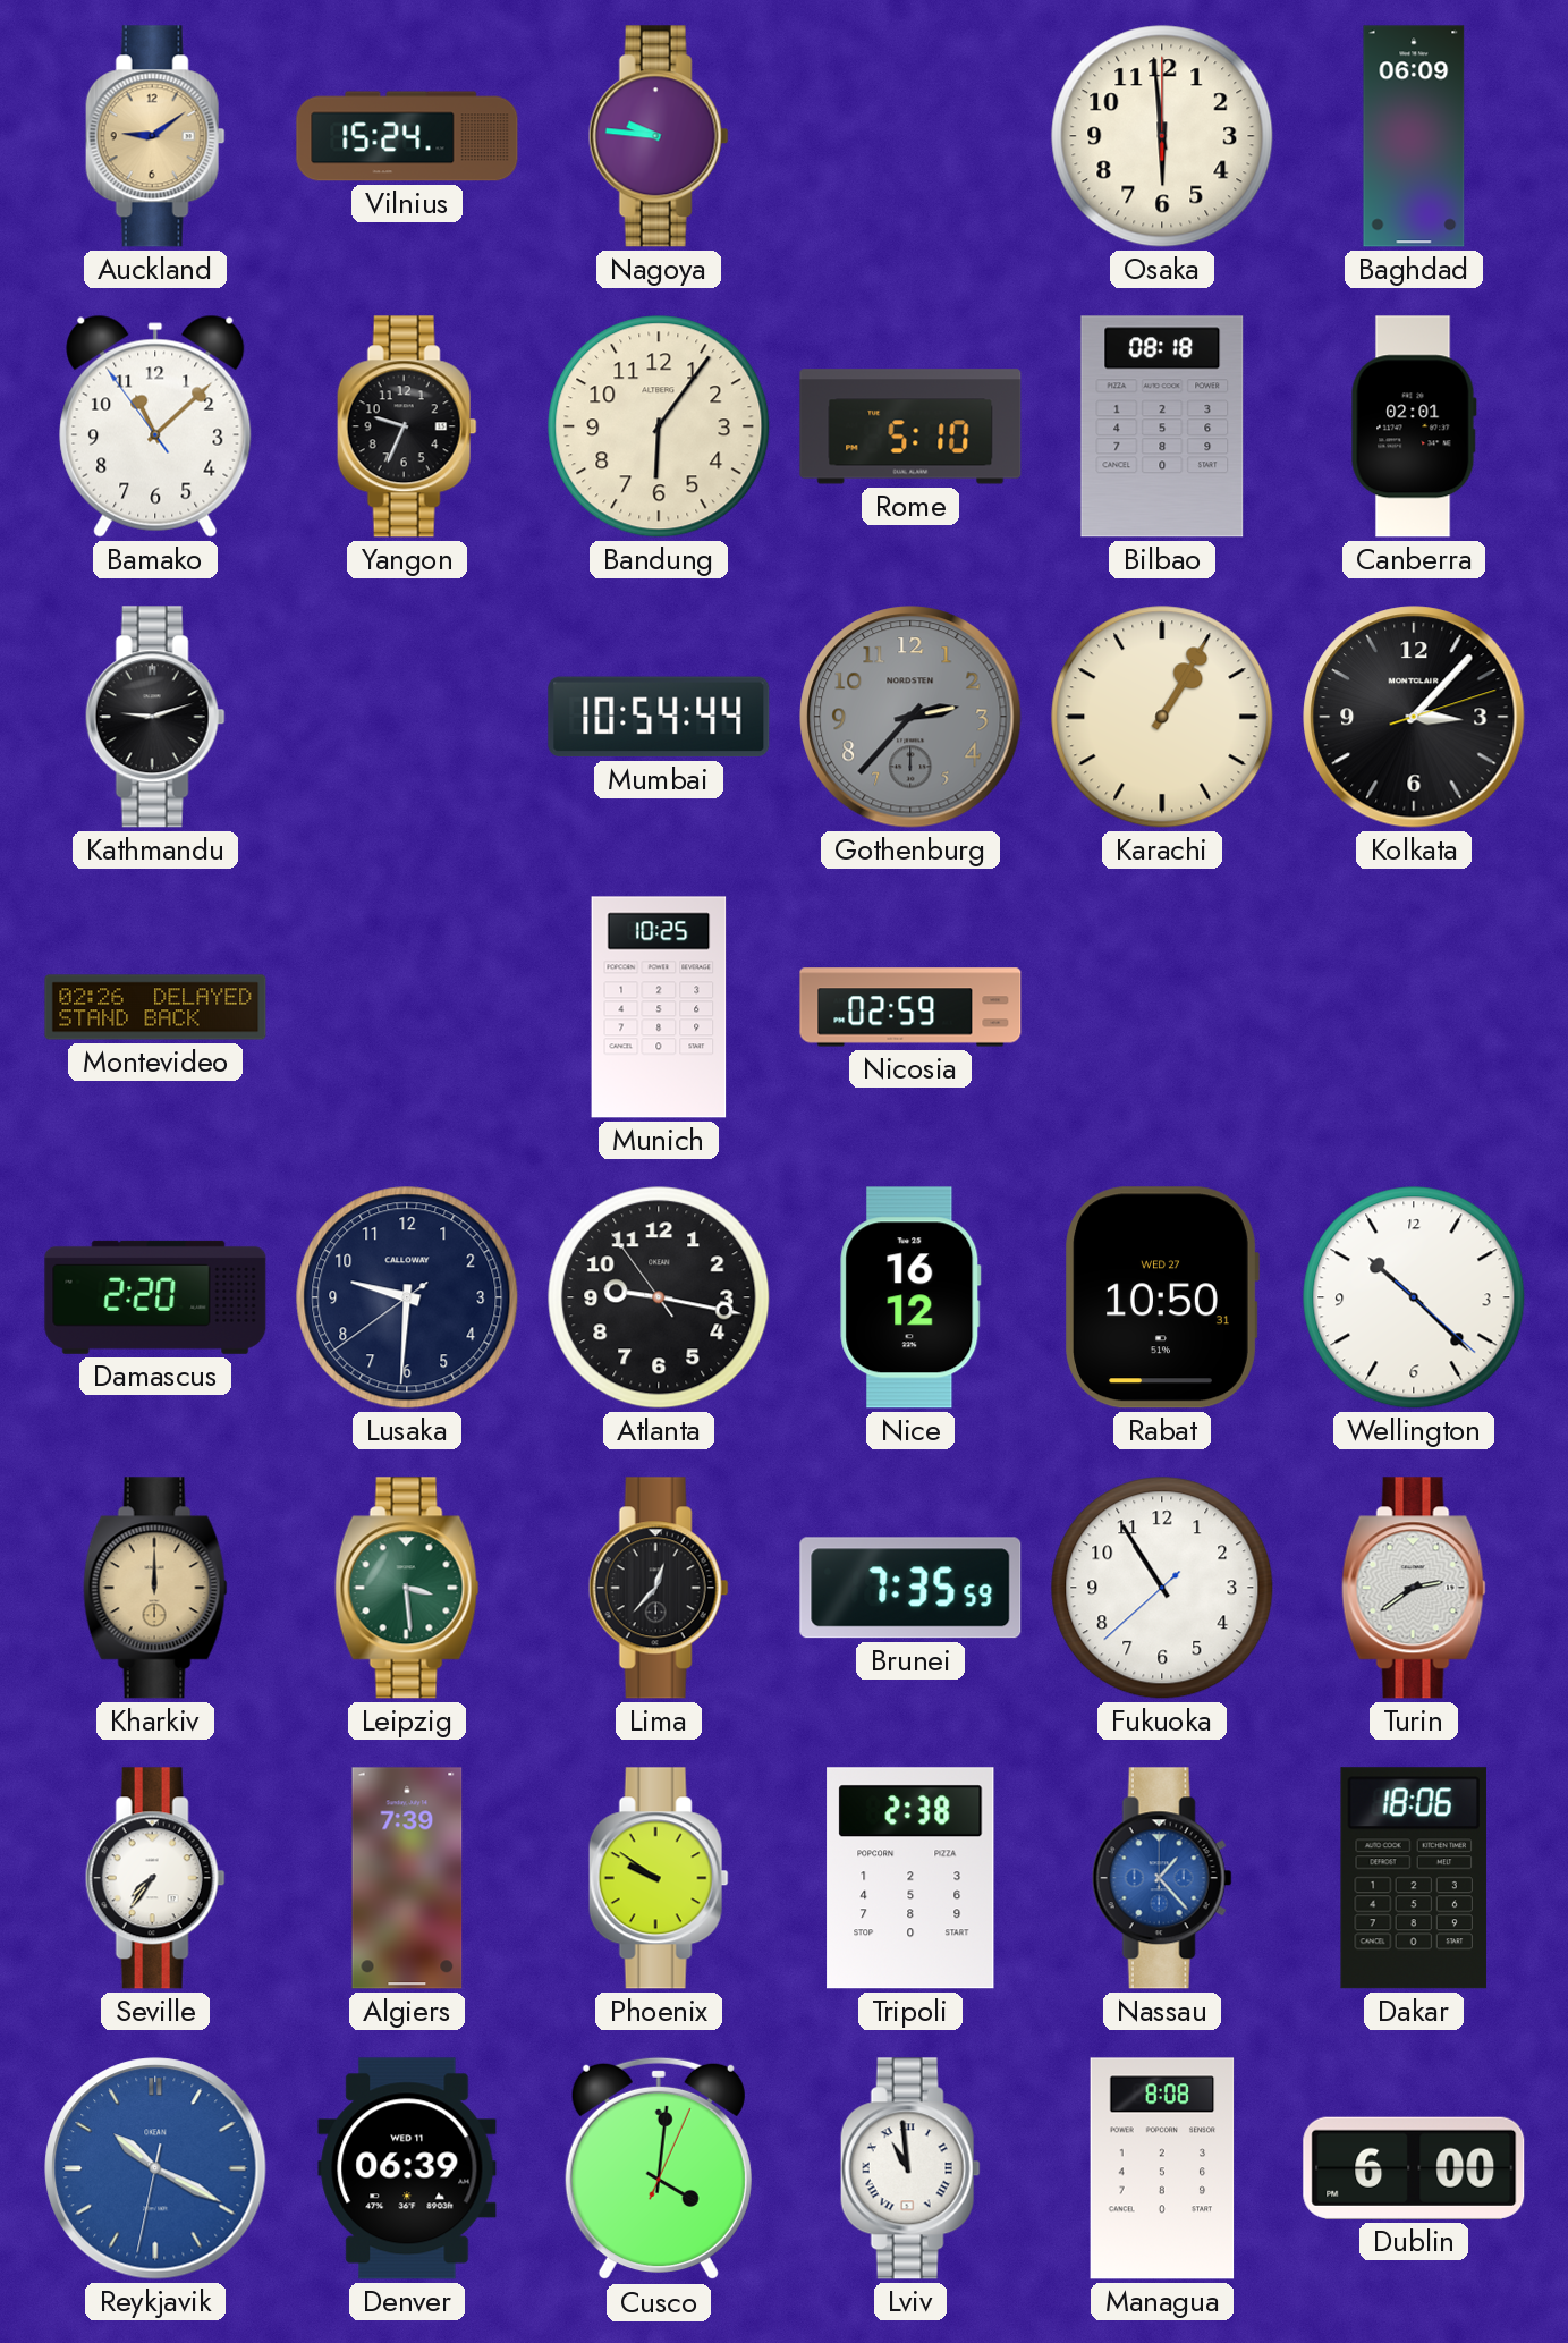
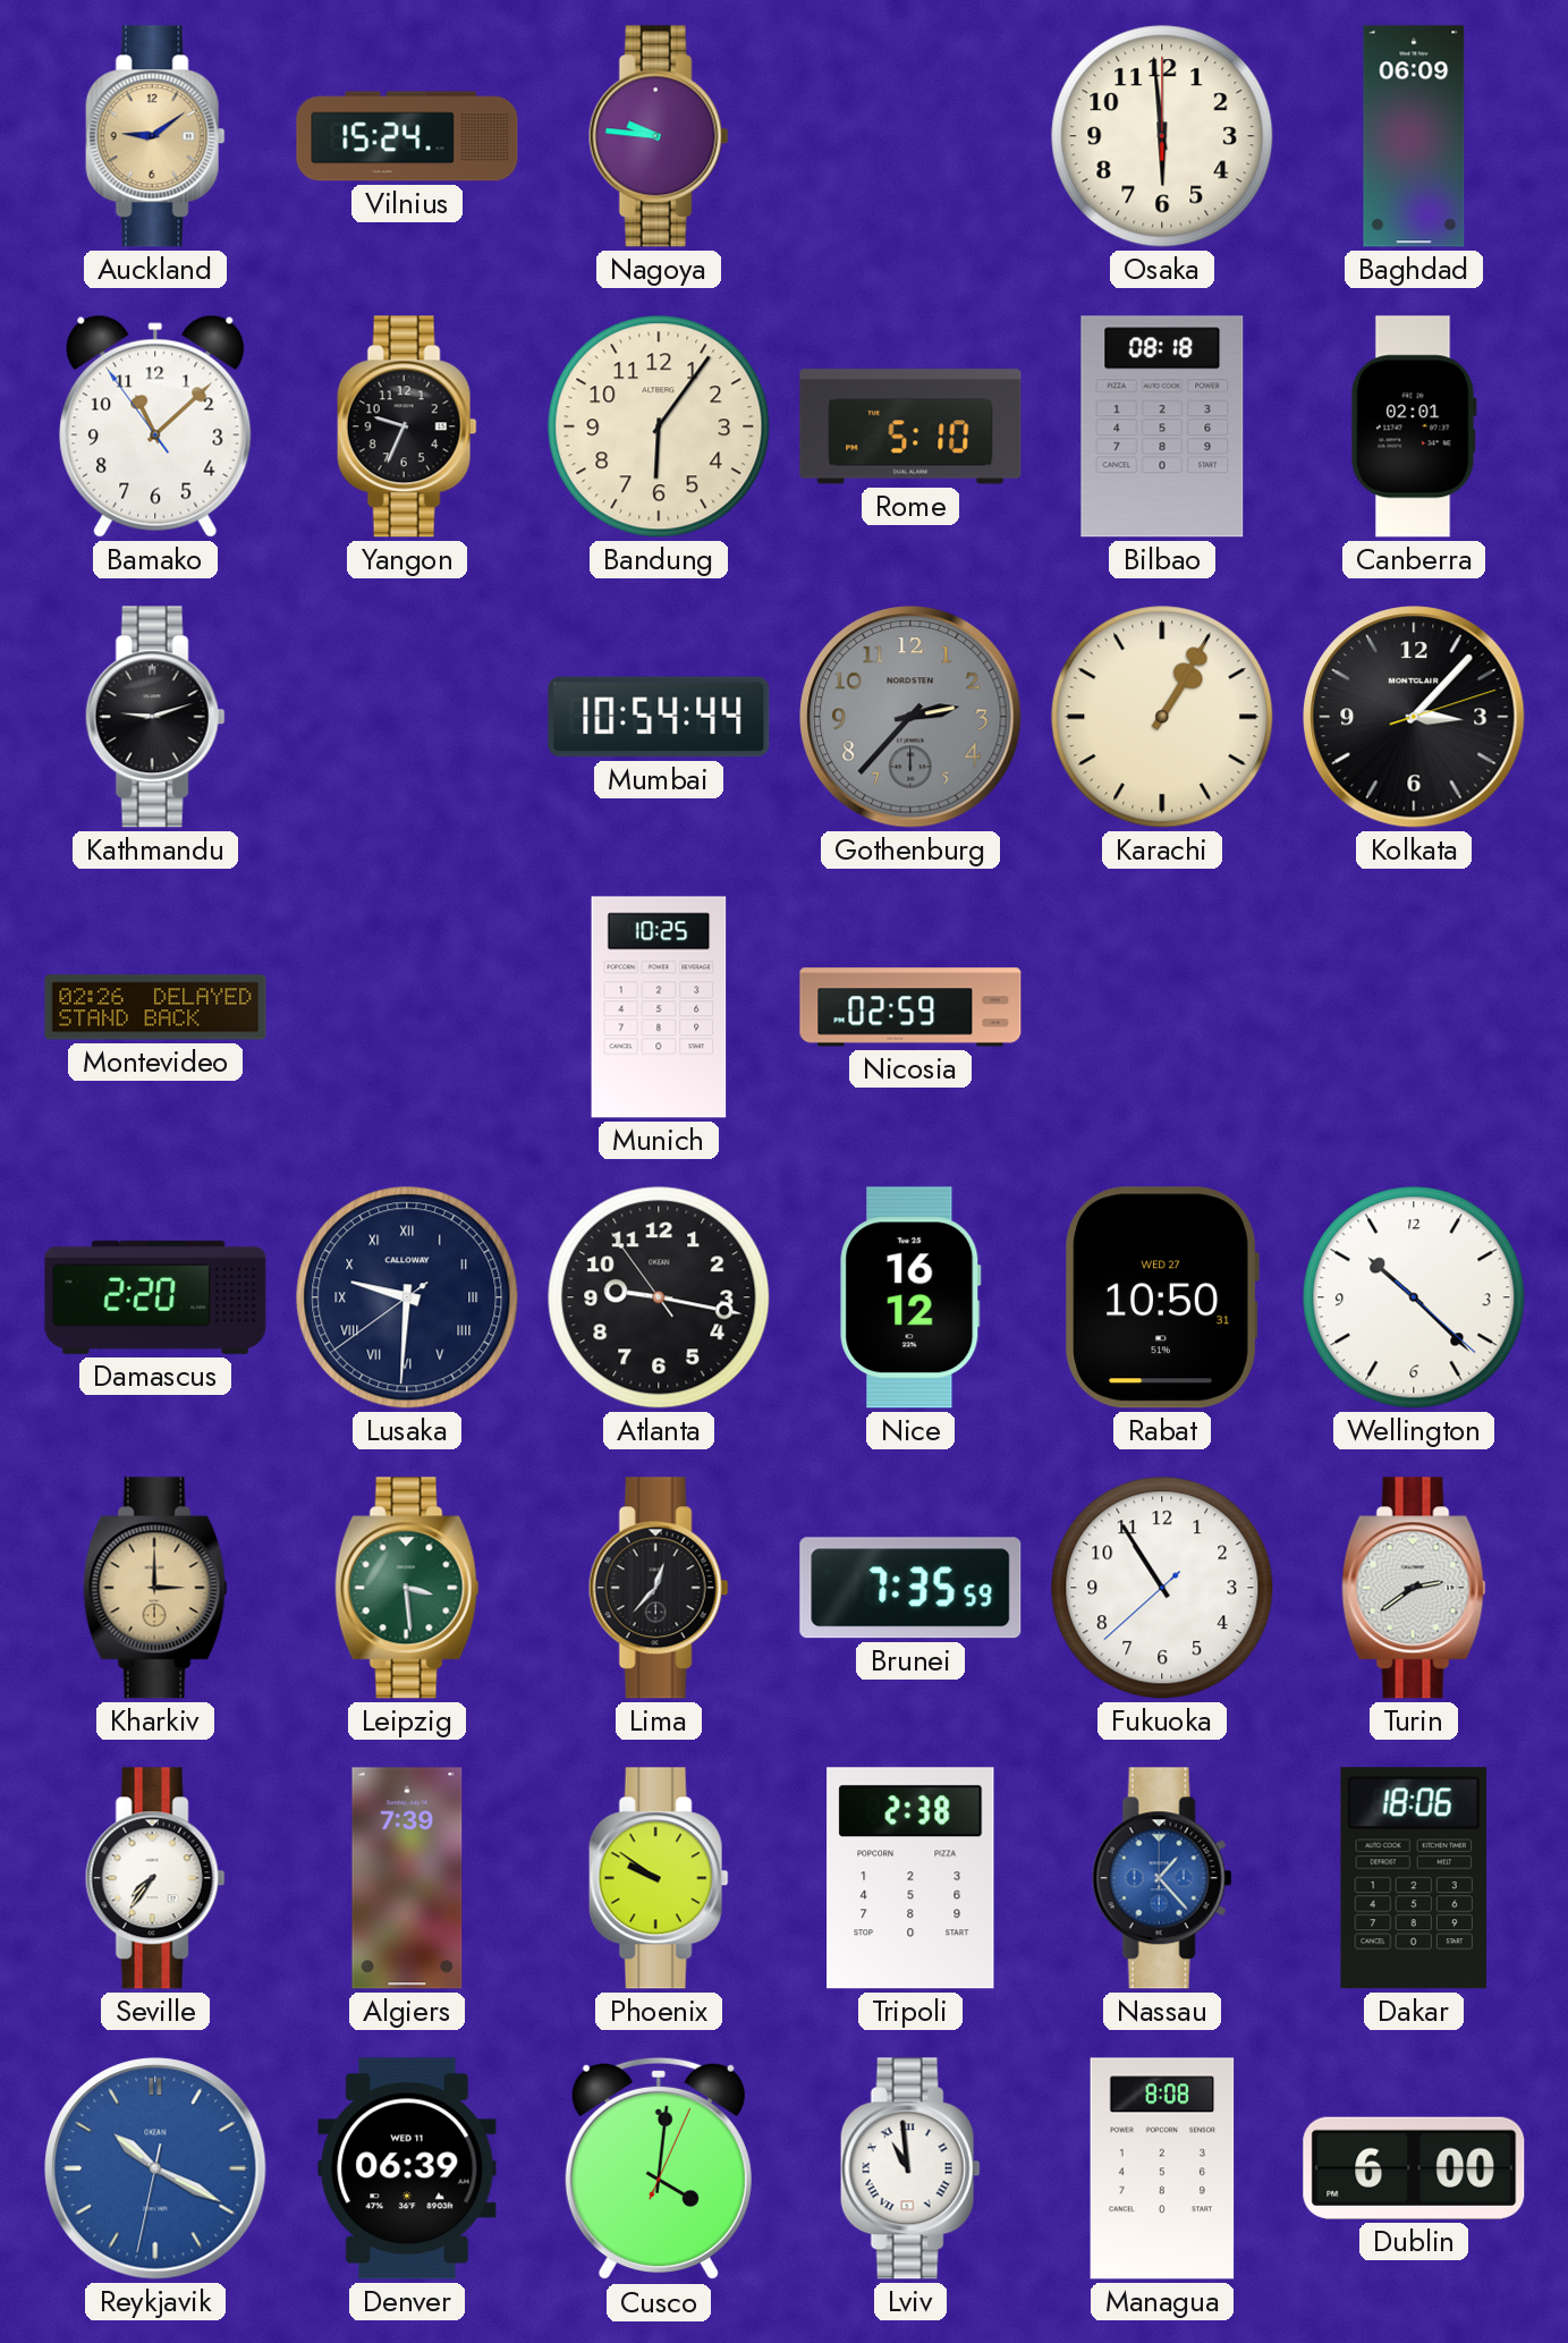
Lusaka numerals: Arabic -> Roman
Kharkiv: 12:00 -> 3:00
